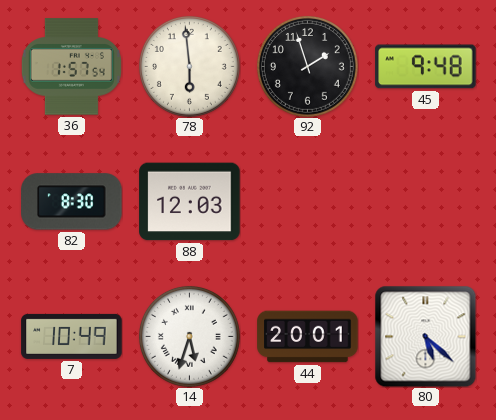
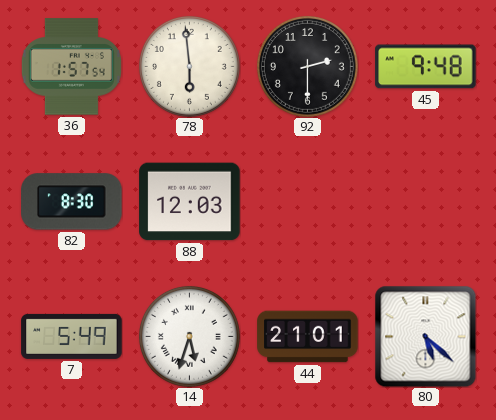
92: 1:57 -> 2:30
7: 10:49 -> 5:49
44: 20:01 -> 21:01
